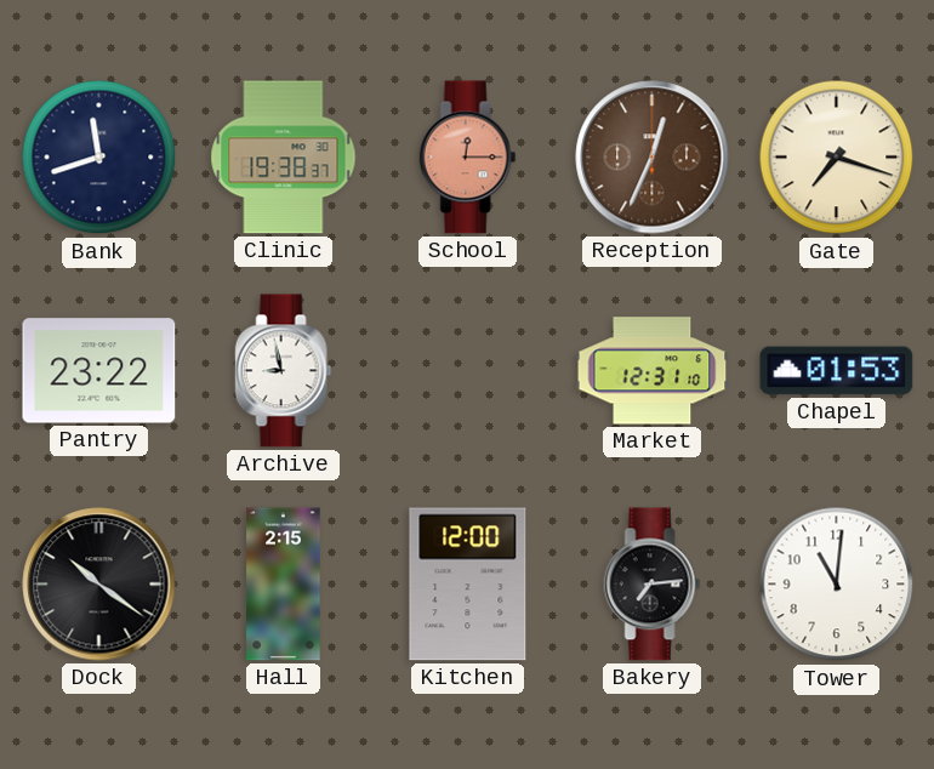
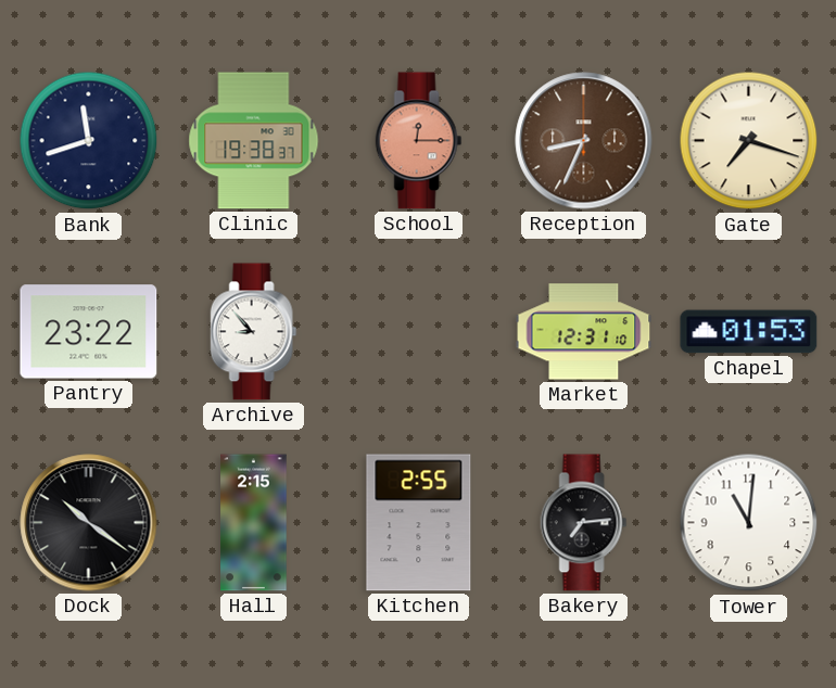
Reception: 12:34 -> 8:34
Archive: 8:58 -> 8:53
Kitchen: 12:00 -> 2:55
